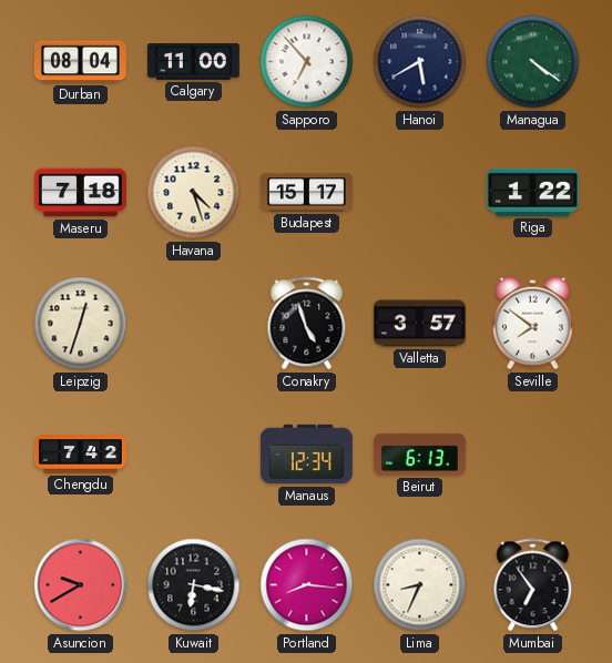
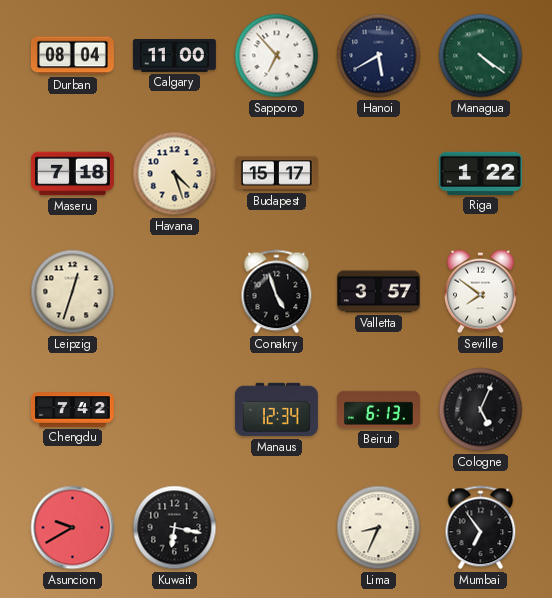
Cologne: none -> 5:04
Portland: 8:16 -> none
